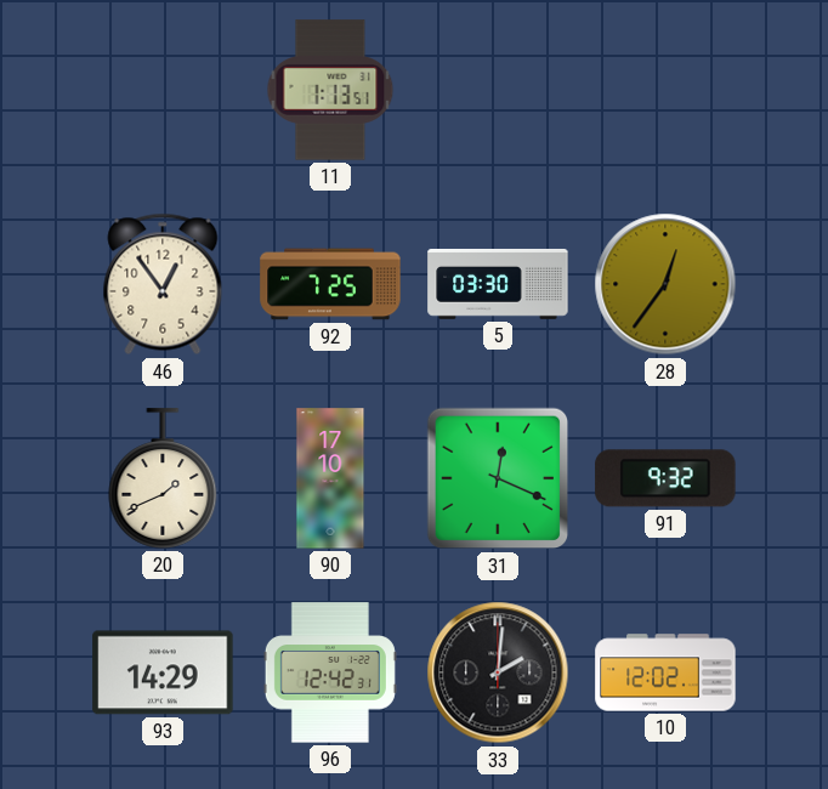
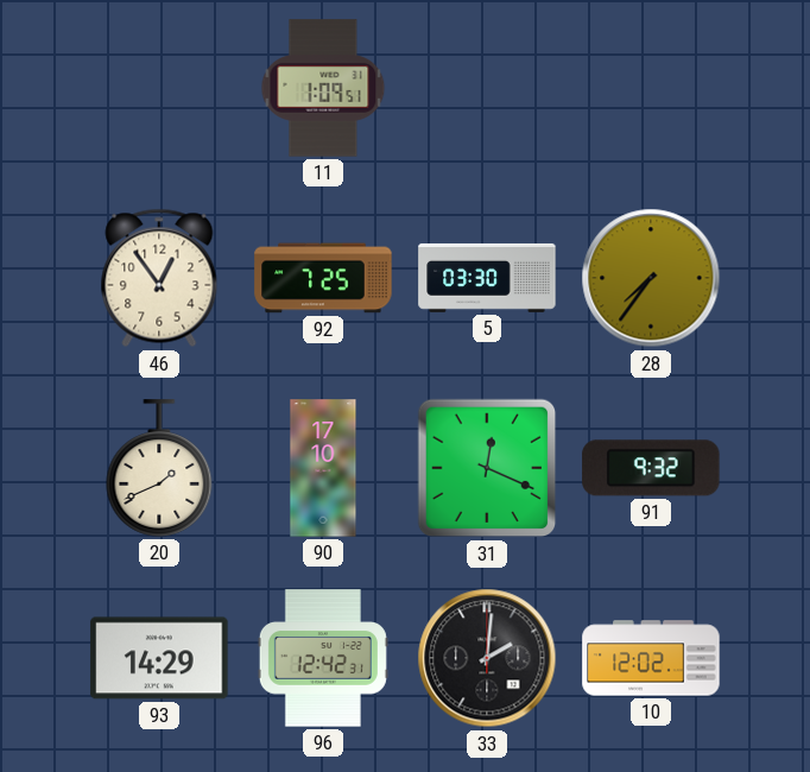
11: 1:13 -> 1:09
28: 12:36 -> 7:36
